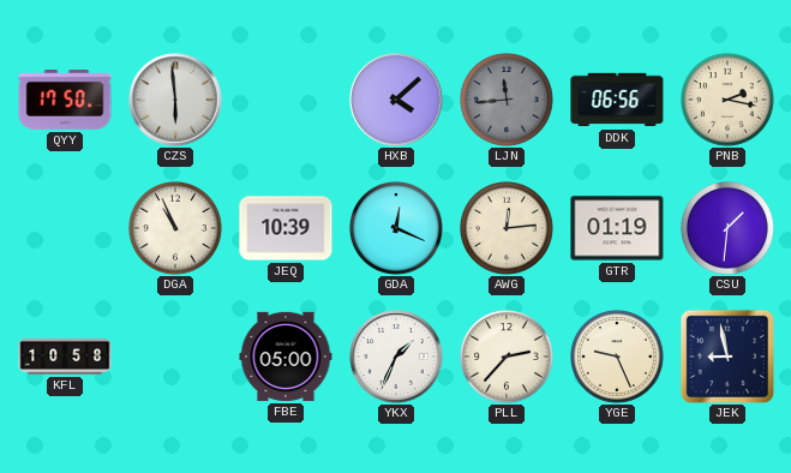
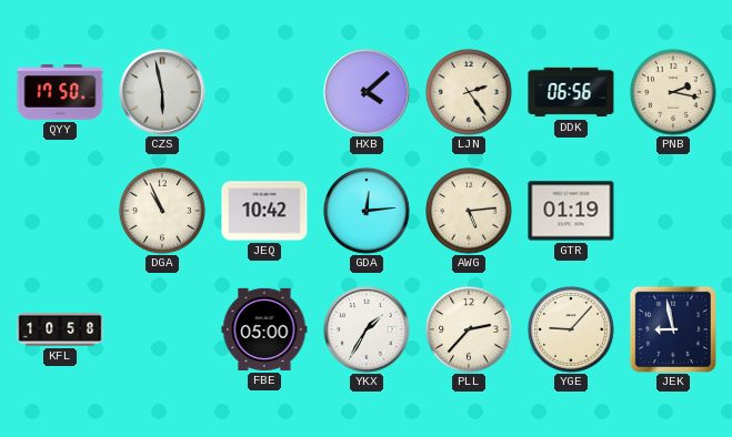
CZS: 5:59 -> 5:58
LJN: 11:44 -> 2:24
LJN dial: grey -> cream
JEQ: 10:39 -> 10:42
GDA: 12:19 -> 12:14
AWG: 12:14 -> 5:14
CSU: 1:31 -> none
YKX: 1:34 -> 1:35
YGE: 9:26 -> 9:07
